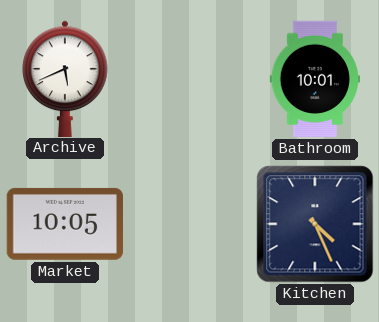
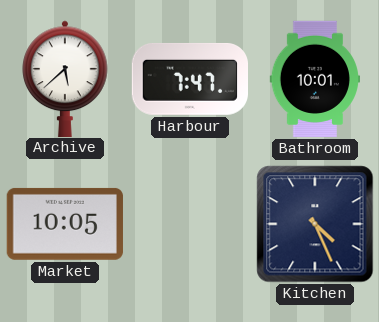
Archive: 5:41 -> 5:38
Harbour: none -> 7:47
